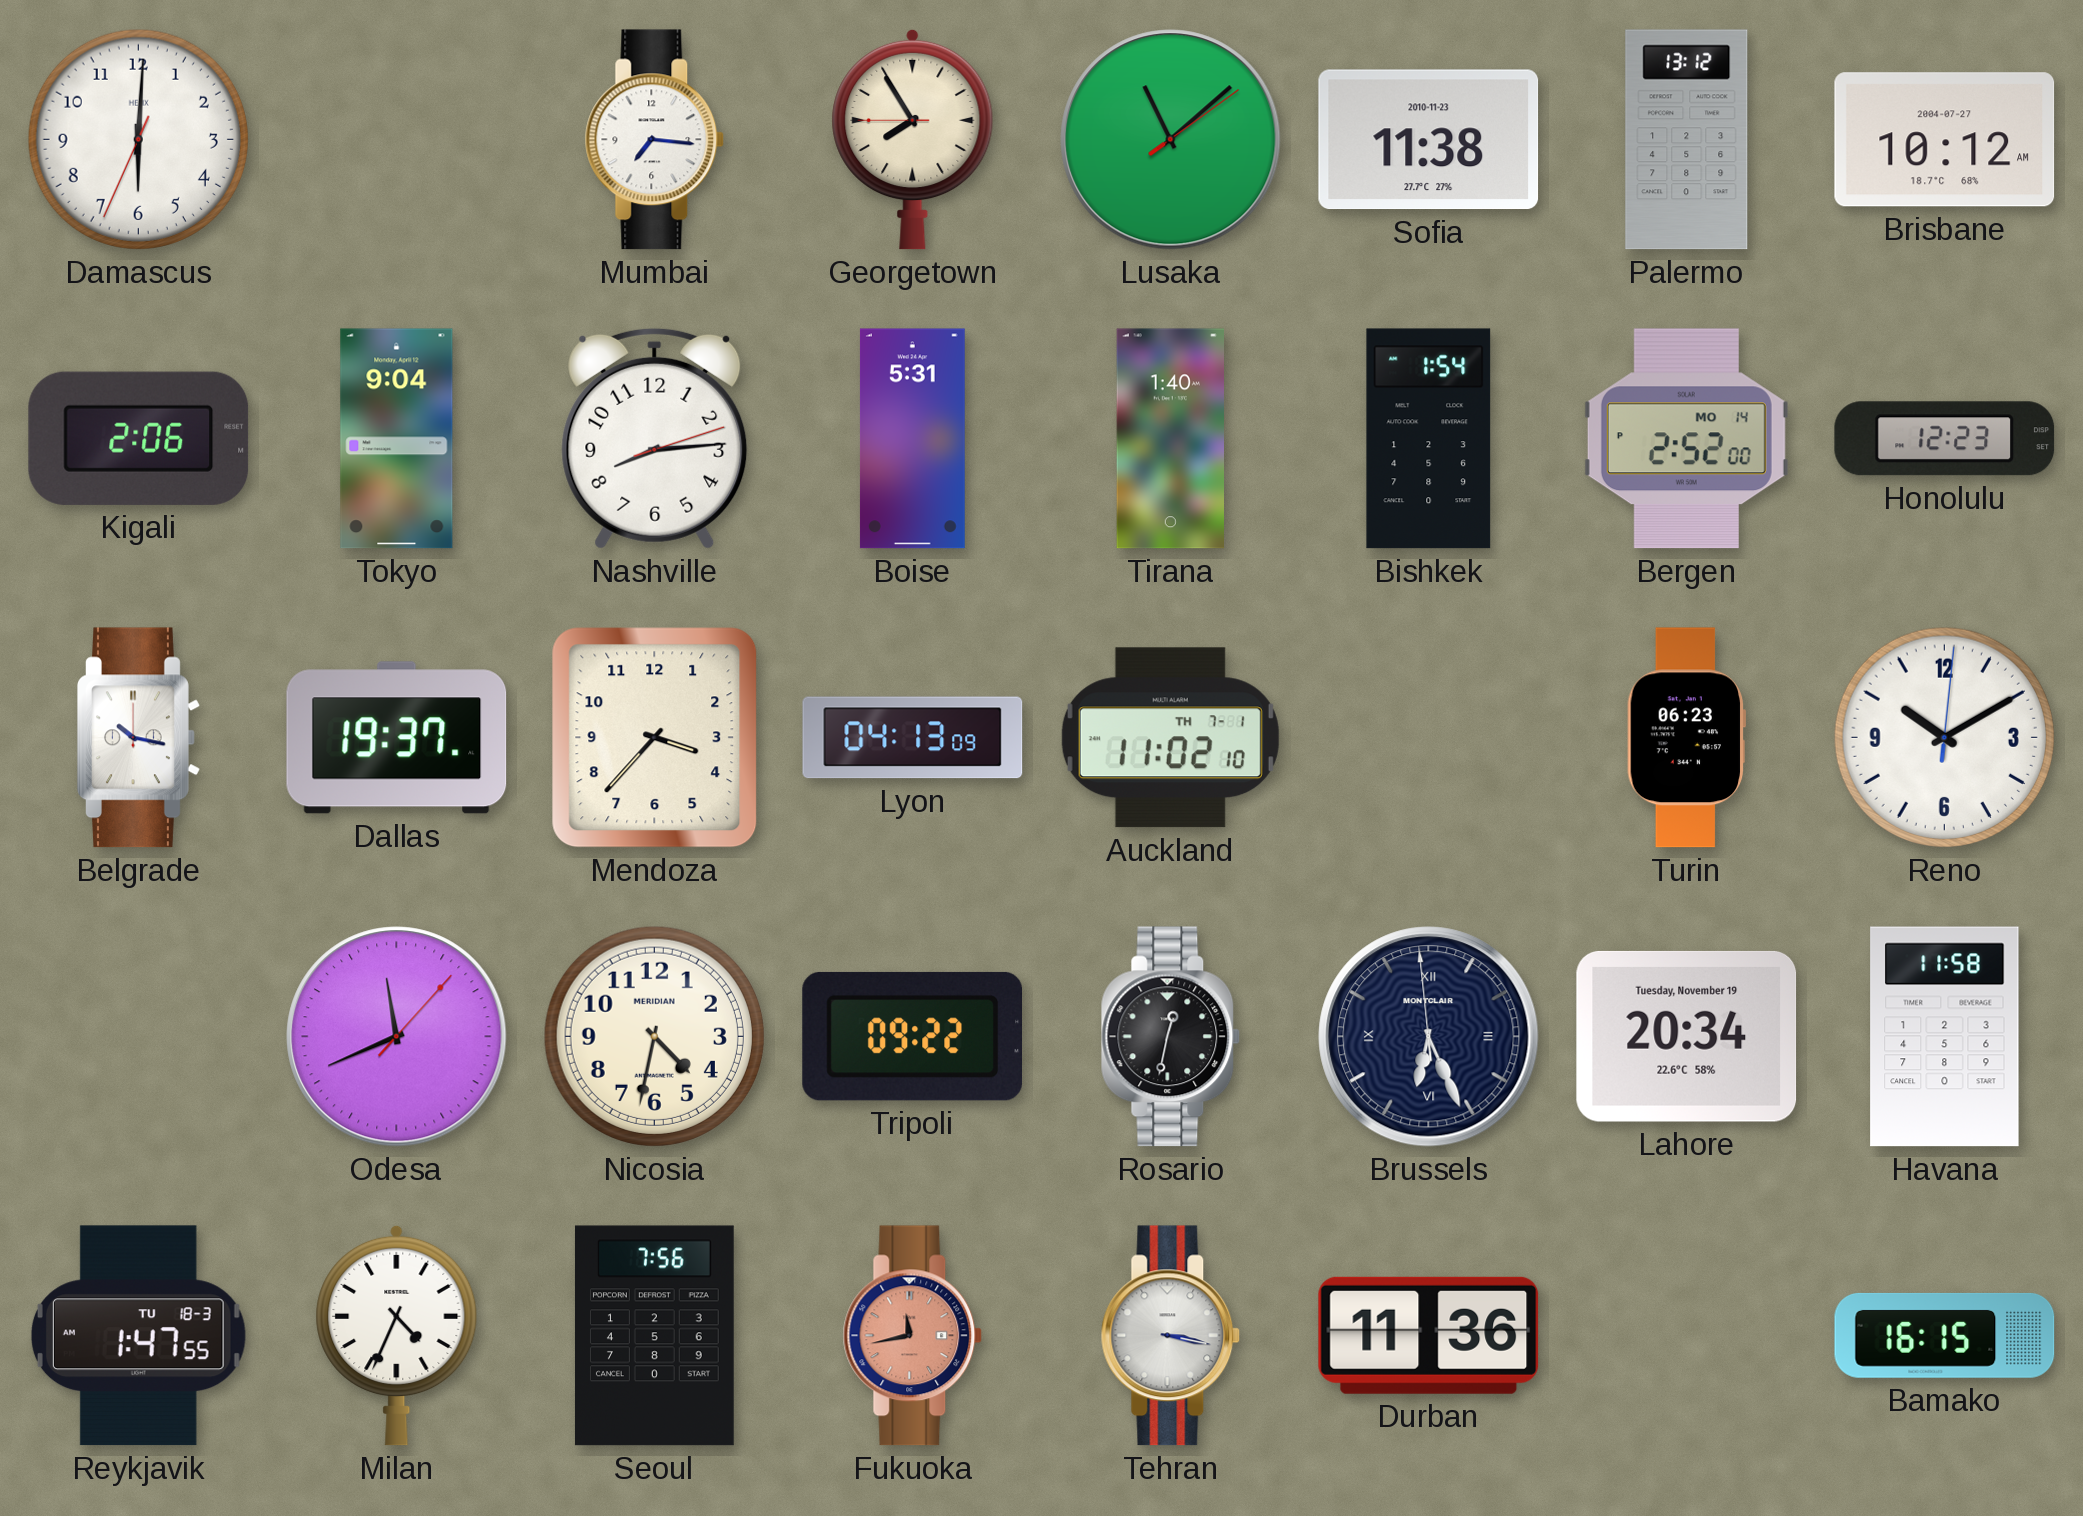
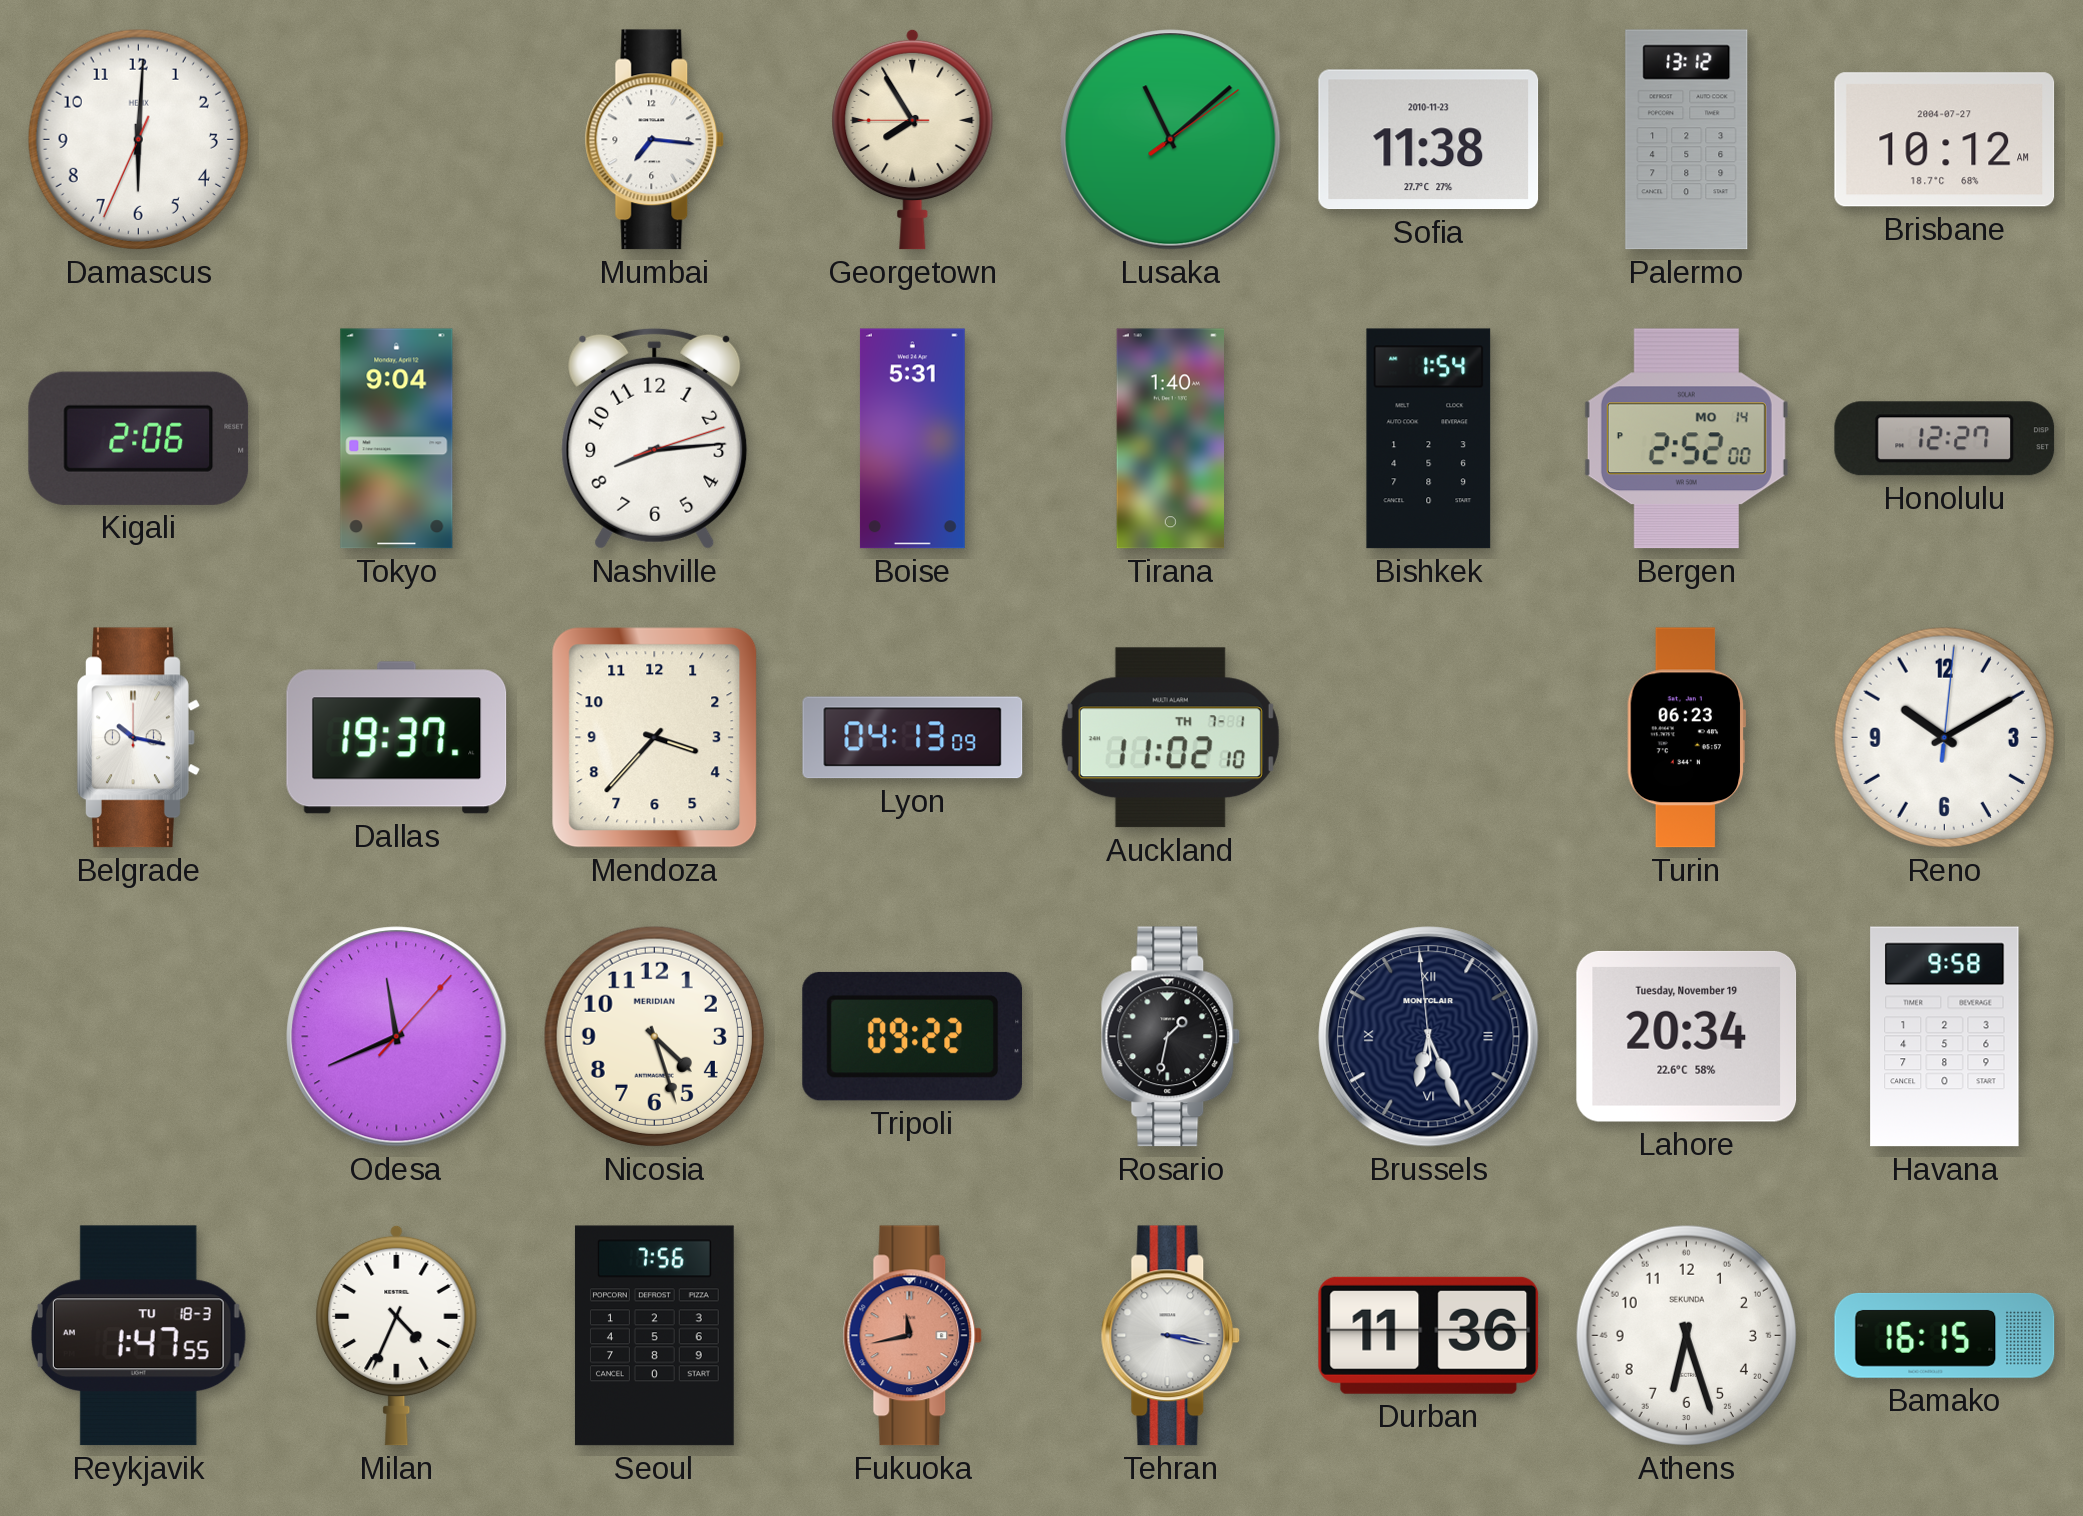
Honolulu: 12:23 -> 12:27
Nicosia: 4:32 -> 4:27
Rosario: 12:32 -> 1:32
Havana: 11:58 -> 9:58
Athens: none -> 6:27
